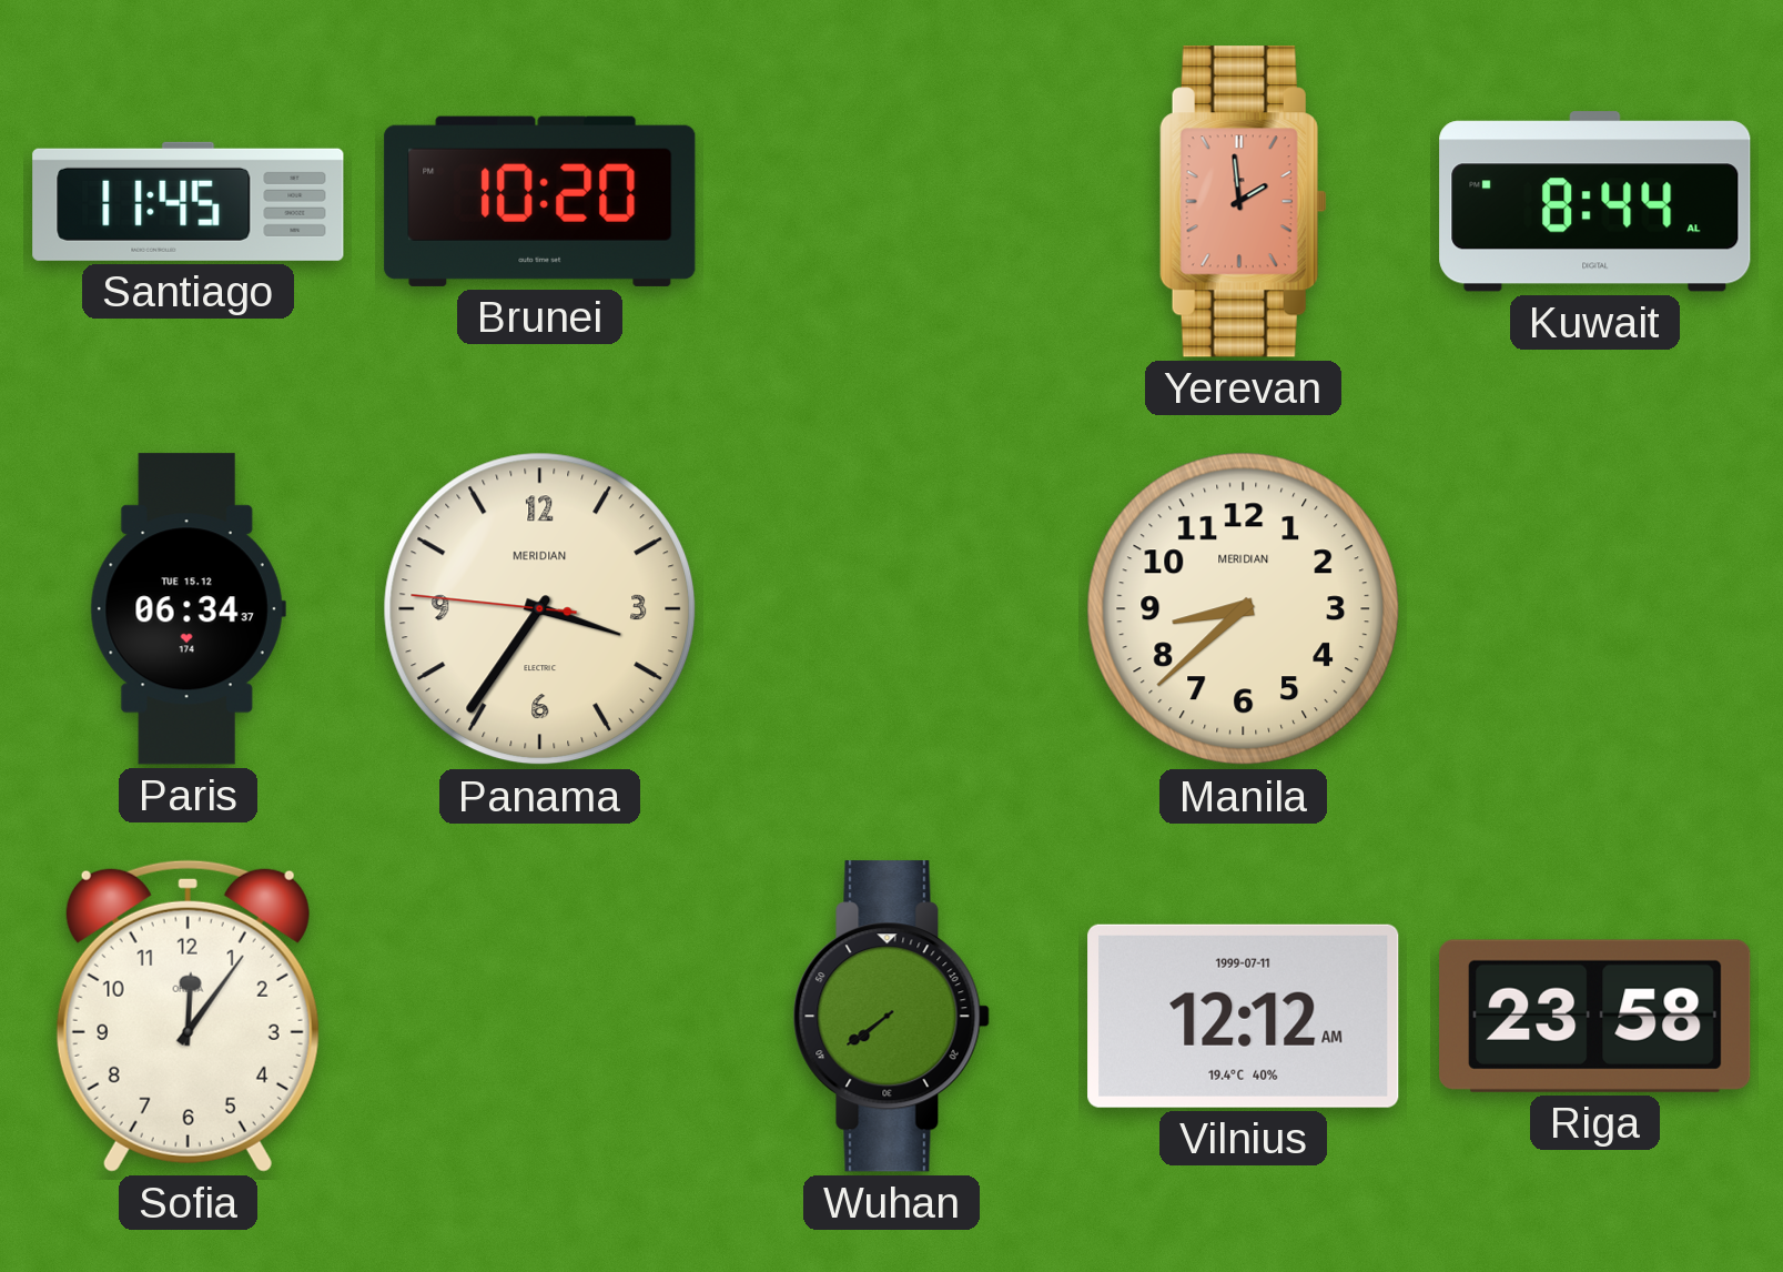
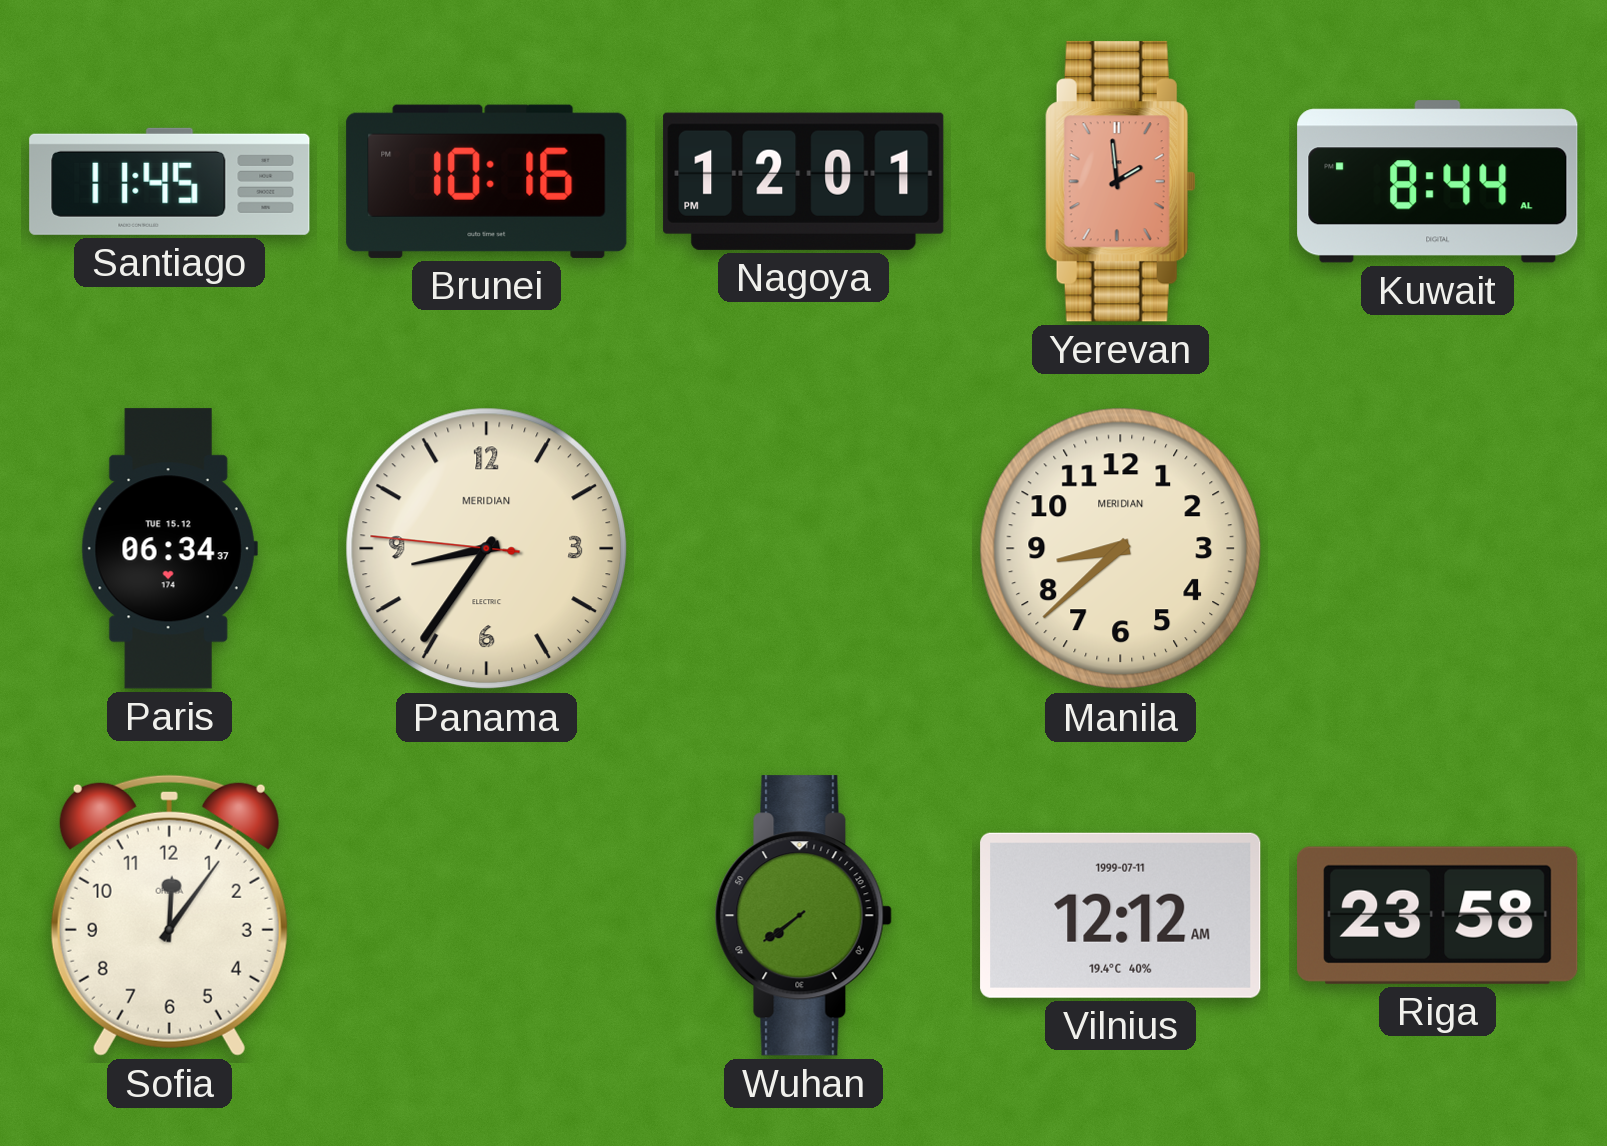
Brunei: 10:20 -> 10:16
Nagoya: none -> 12:01
Panama: 3:35 -> 8:35
